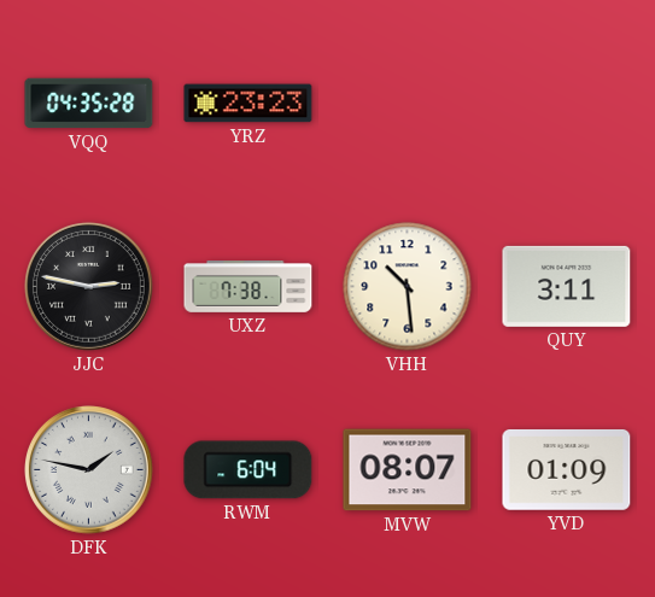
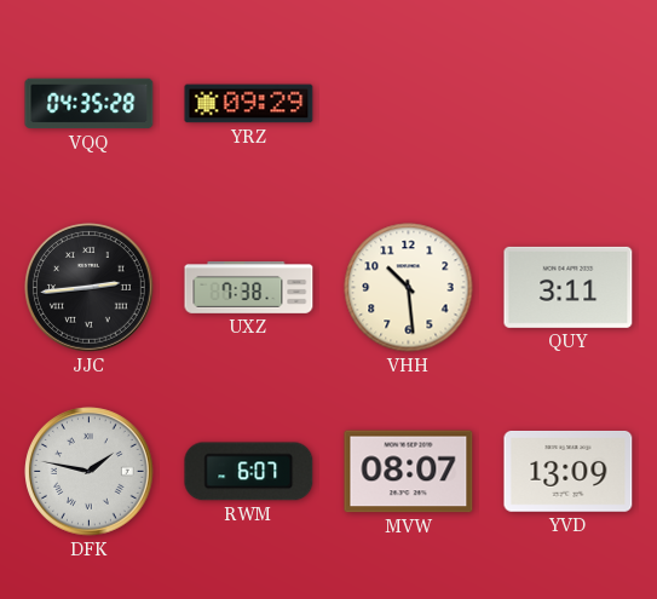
YRZ: 23:23 -> 09:29
JJC: 2:47 -> 2:44
RWM: 6:04 -> 6:07
YVD: 01:09 -> 13:09
